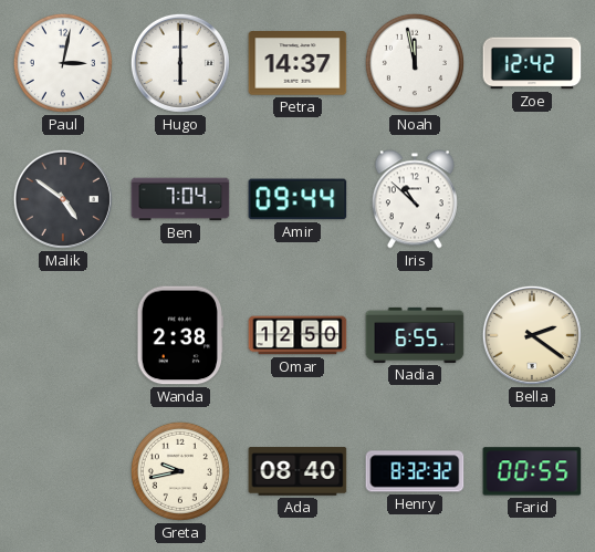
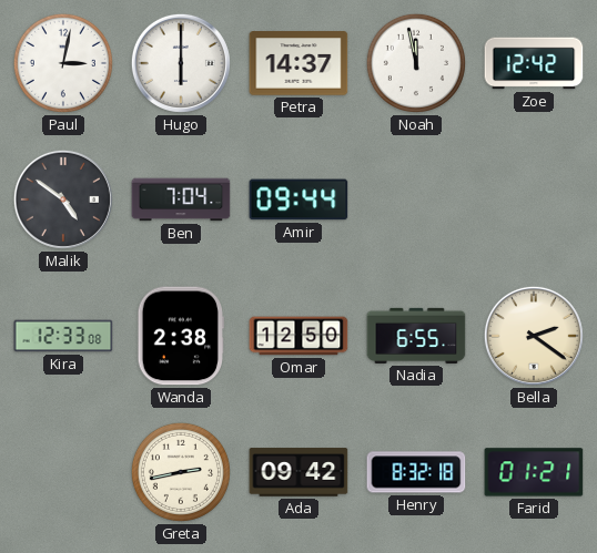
Iris: 10:52 -> none
Kira: none -> 12:33
Greta: 9:43 -> 2:43
Ada: 08:40 -> 09:42
Henry: 8:32:32 -> 8:32:18
Farid: 00:55 -> 01:21
